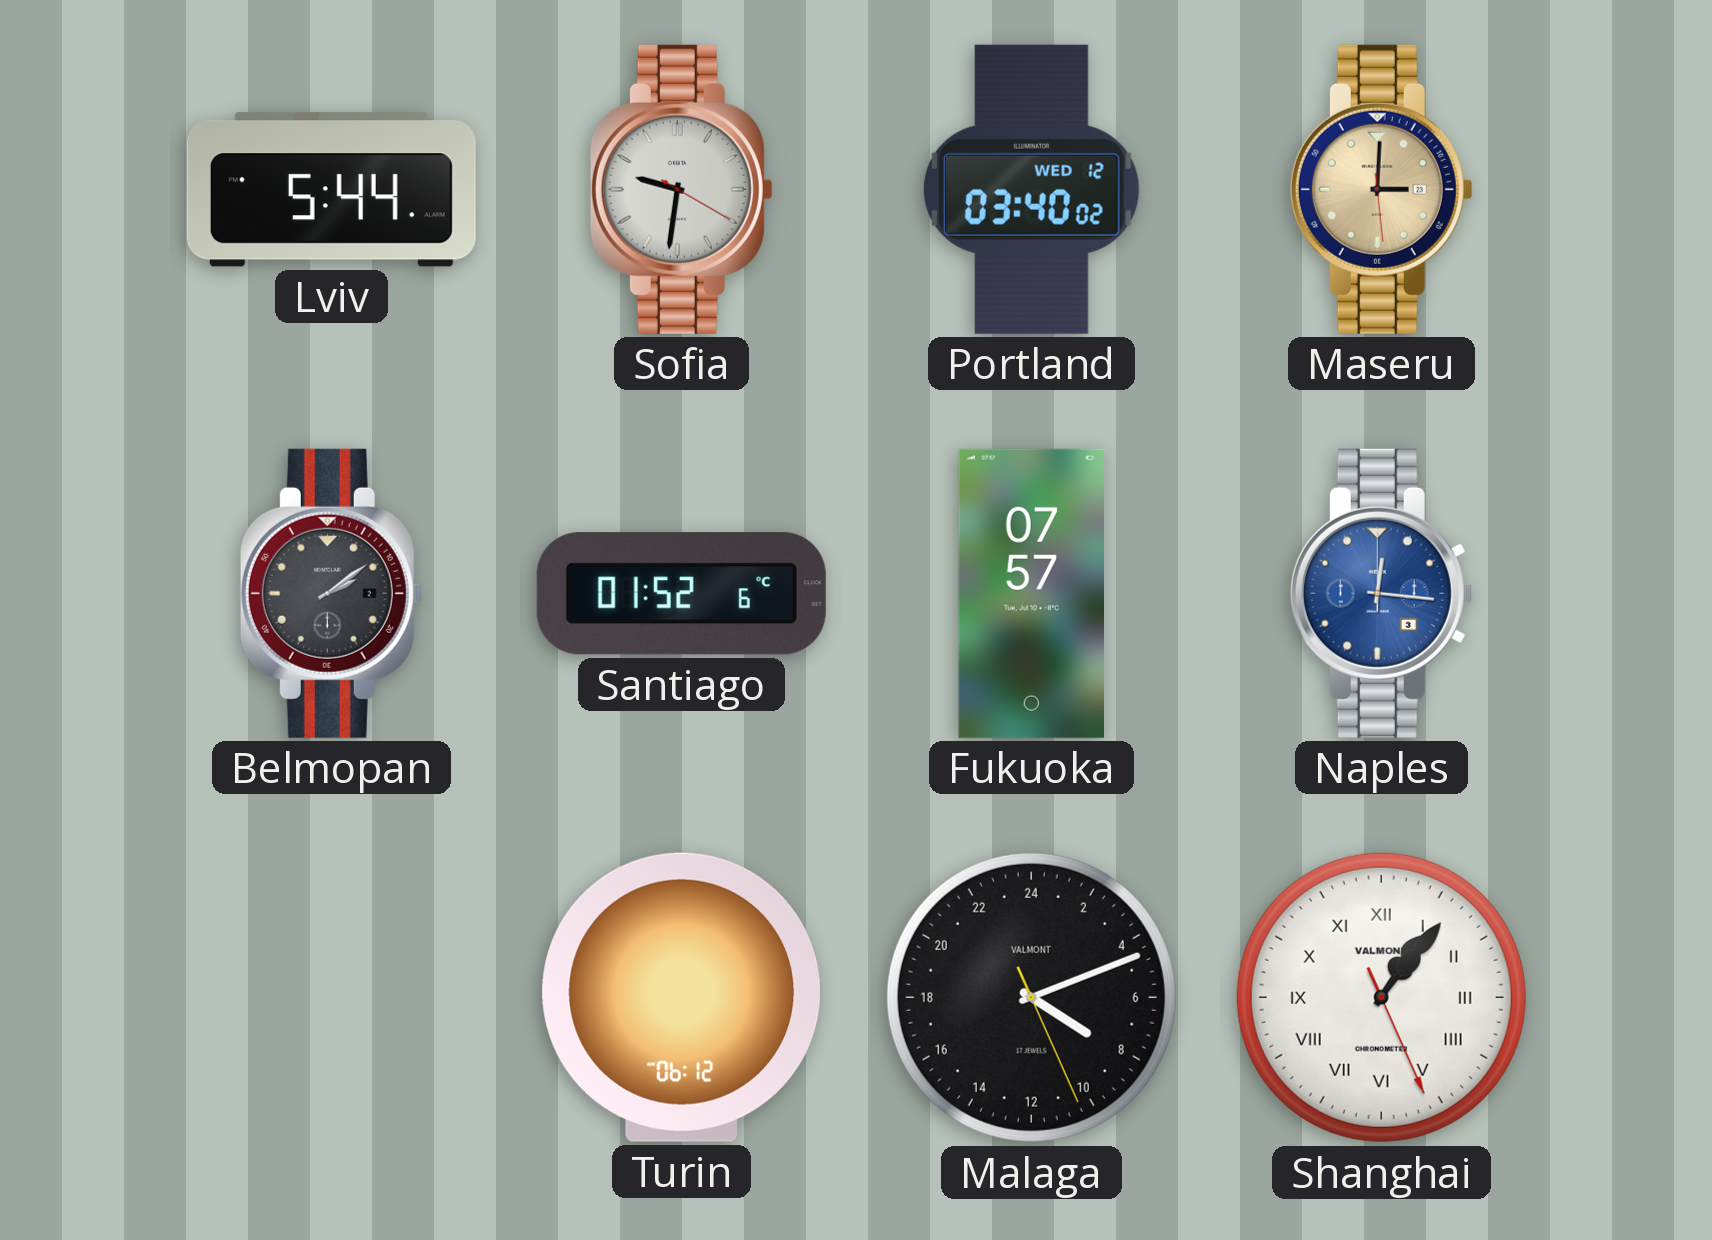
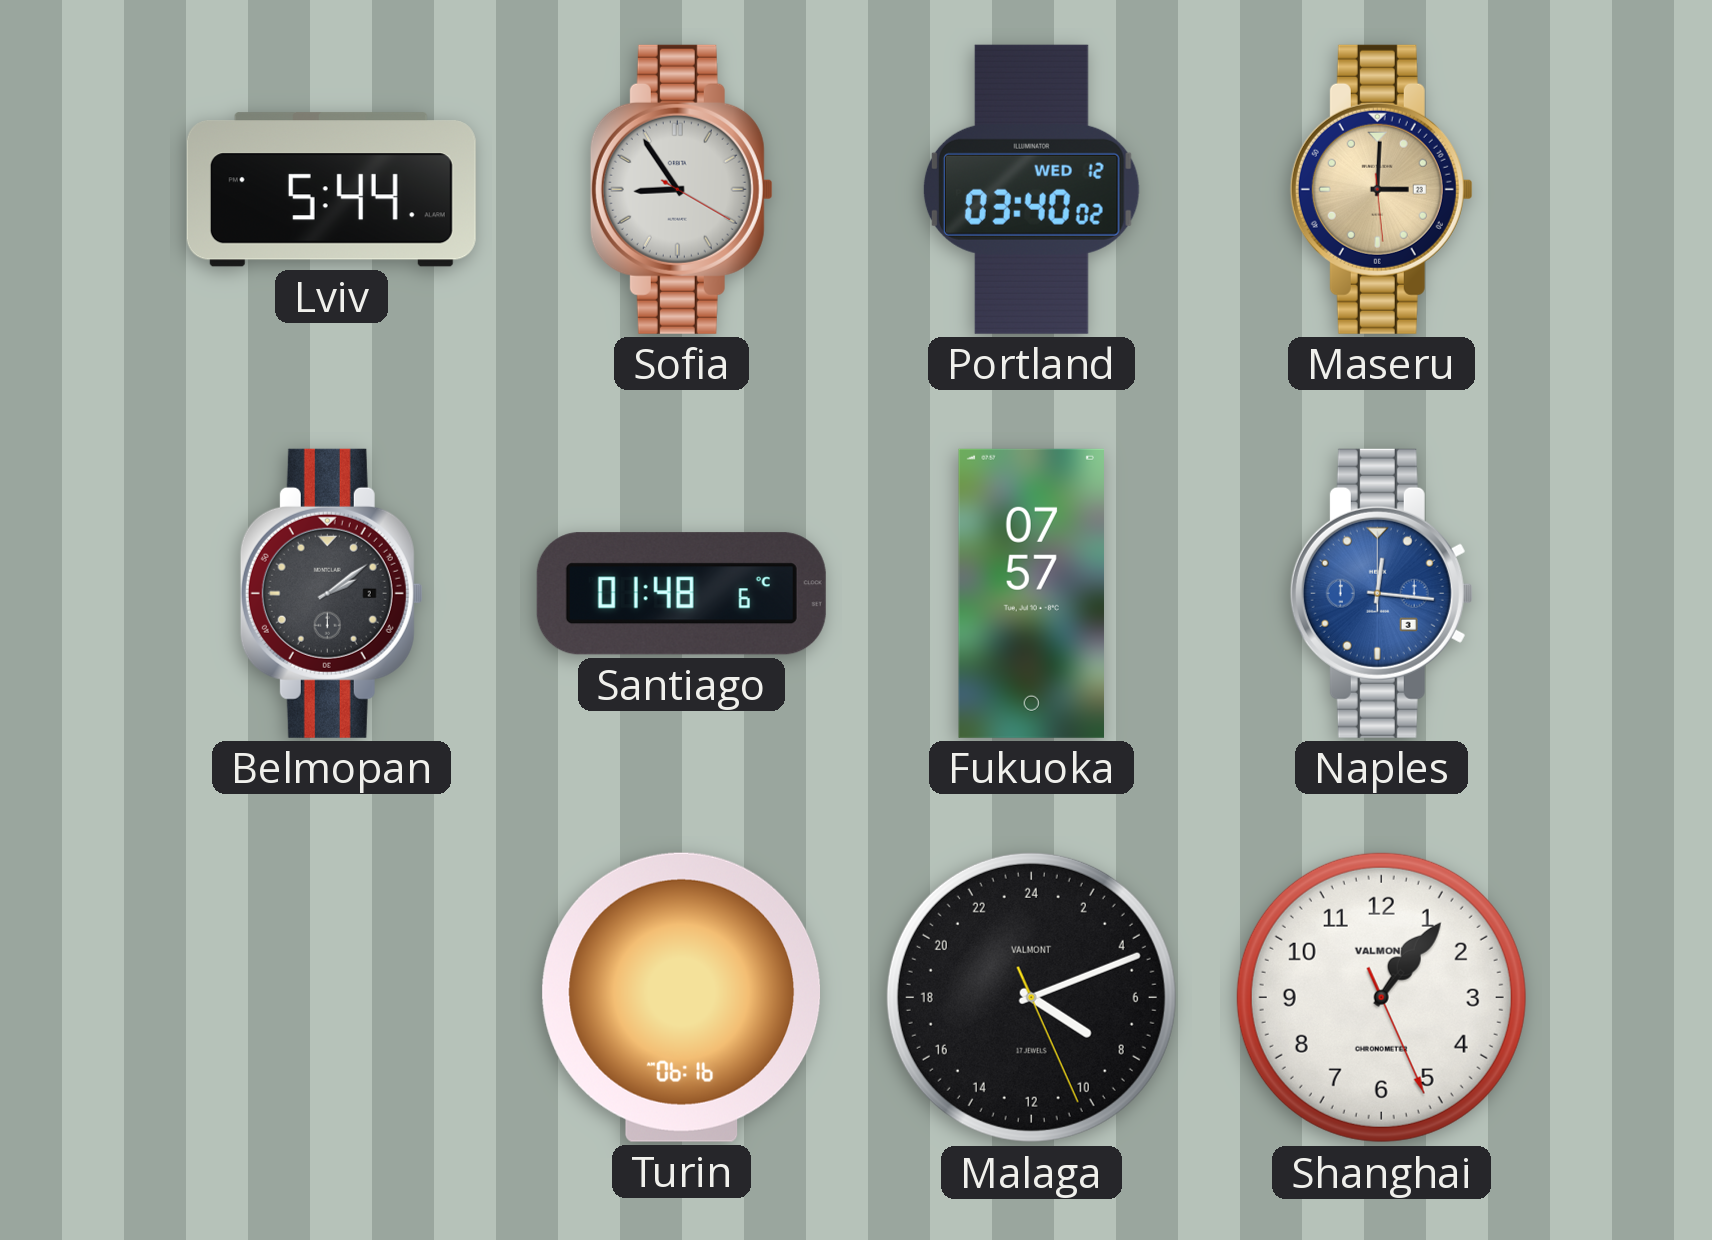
Sofia: 9:31 -> 8:54
Santiago: 01:52 -> 01:48
Turin: 06:12 -> 06:16
Shanghai numerals: Roman -> Arabic
